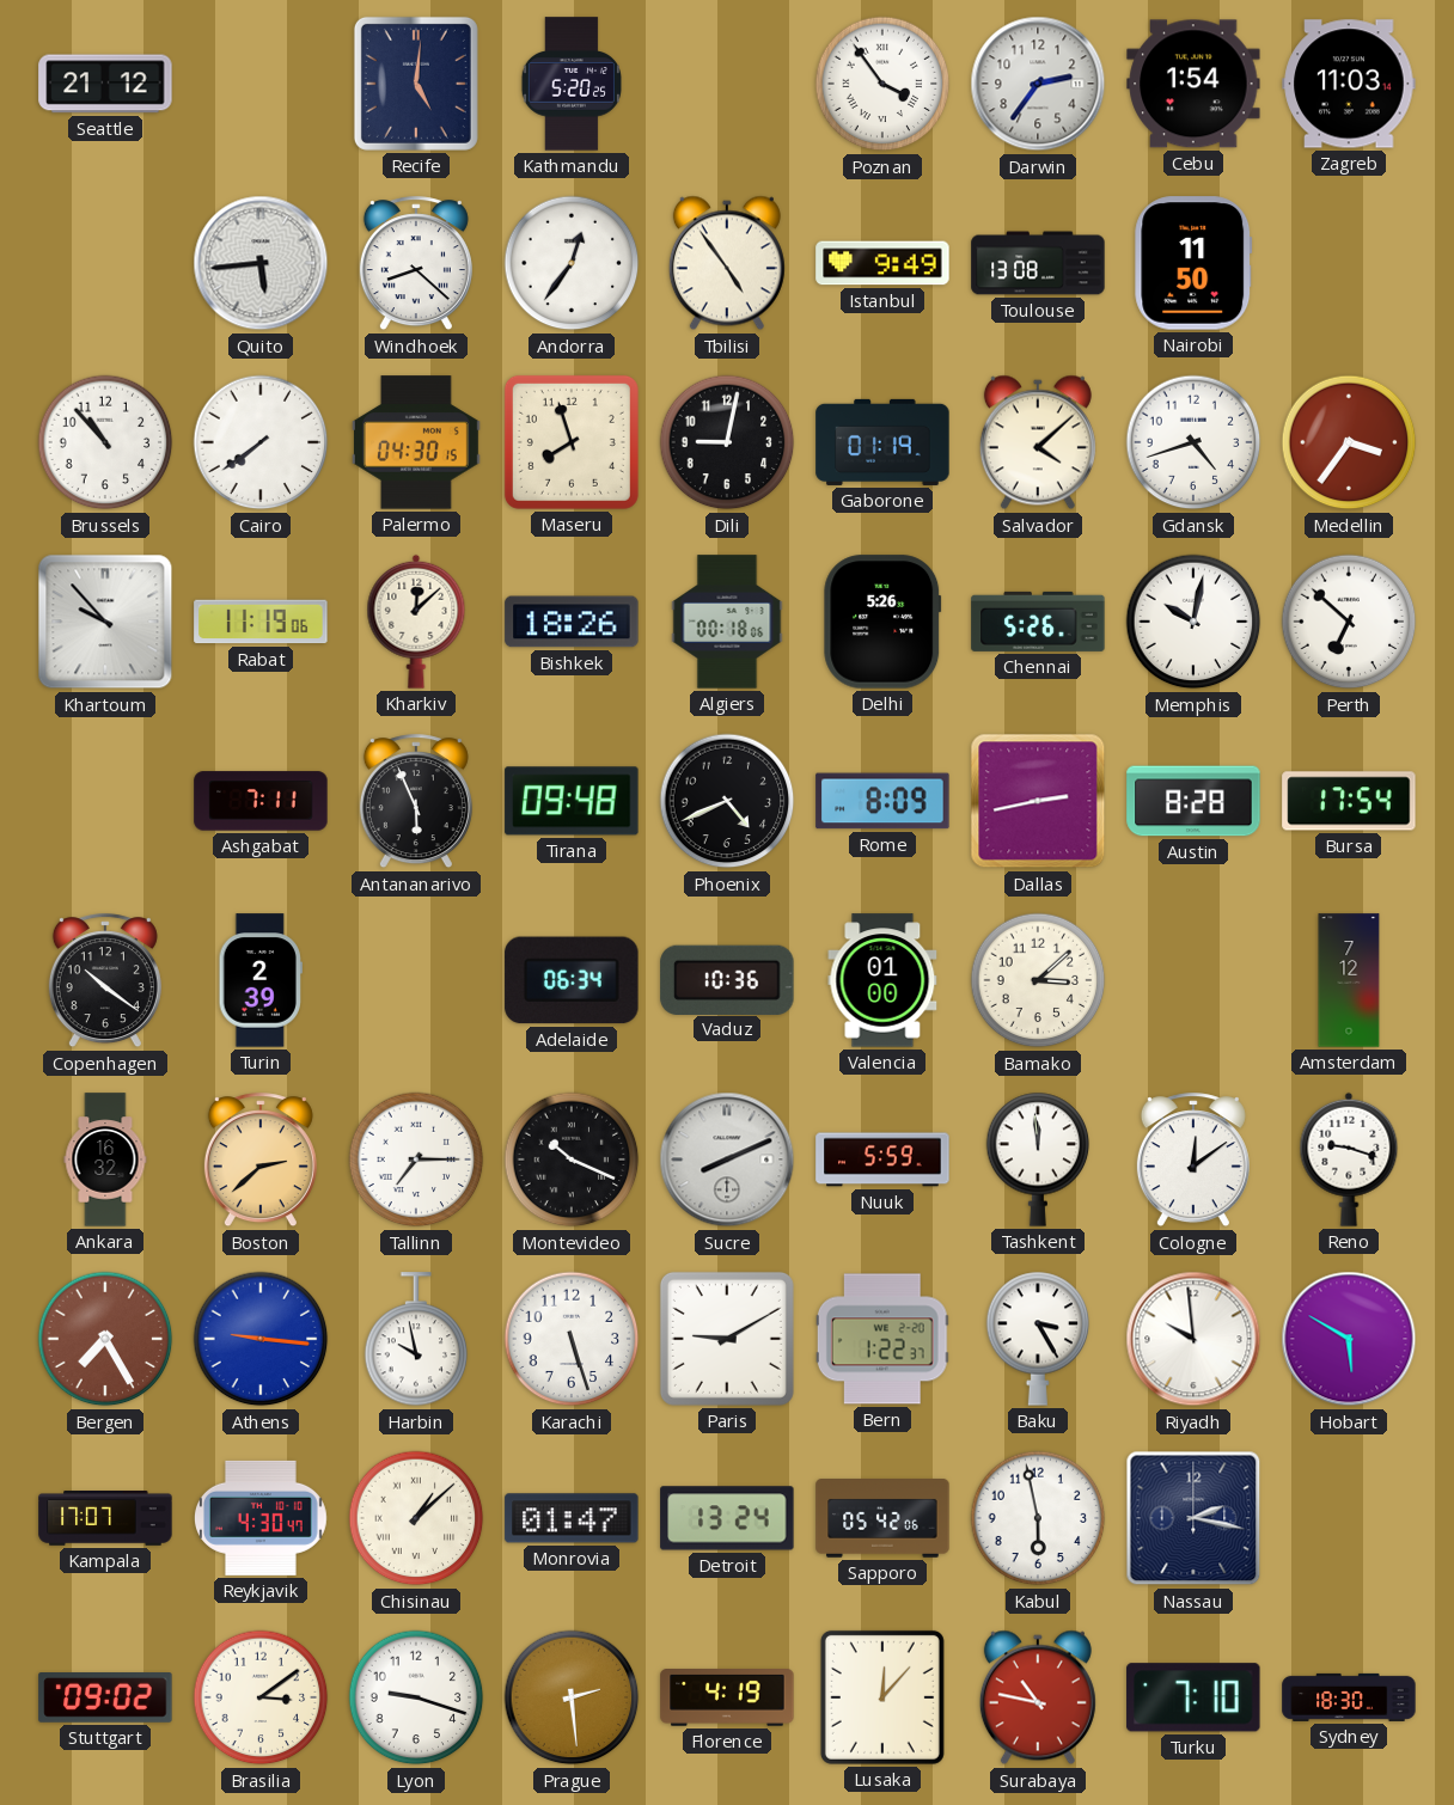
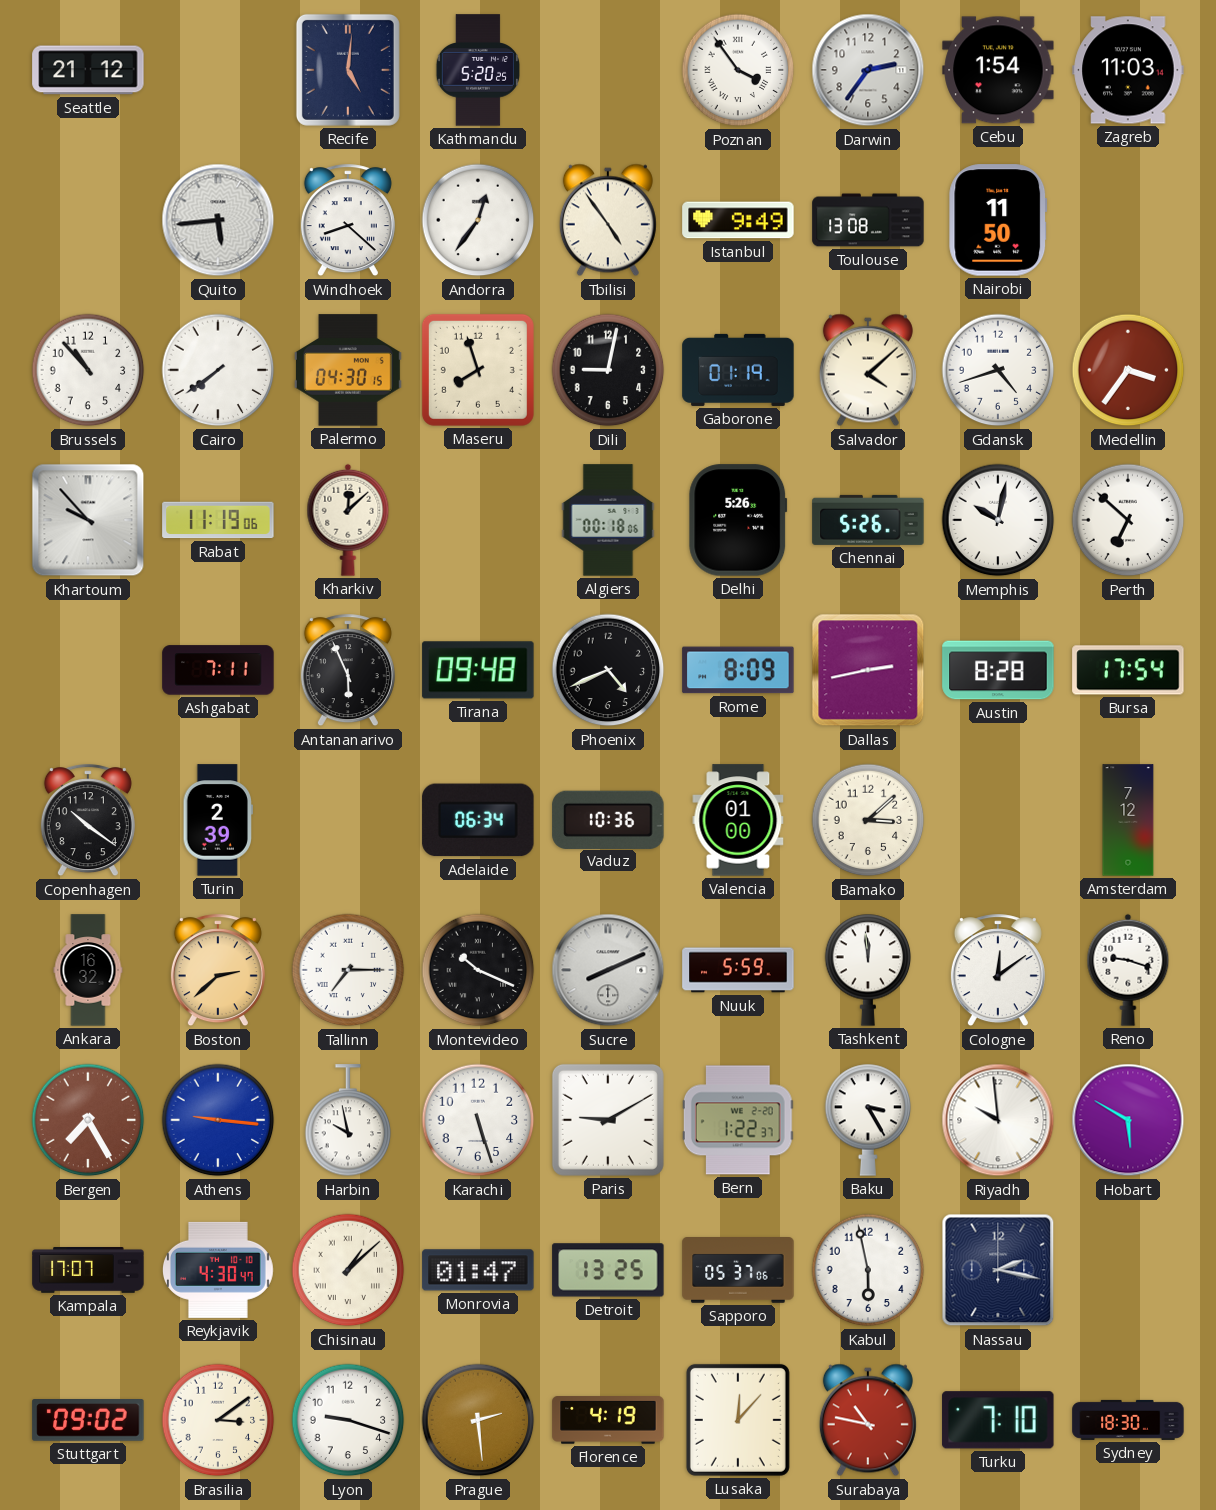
Bishkek: 18:26 -> none
Detroit: 13:24 -> 13:25
Sapporo: 05:42 -> 05:37
